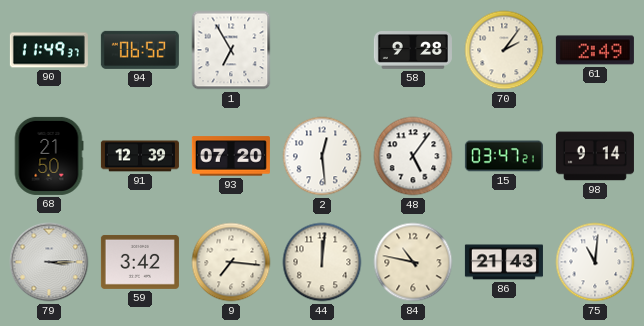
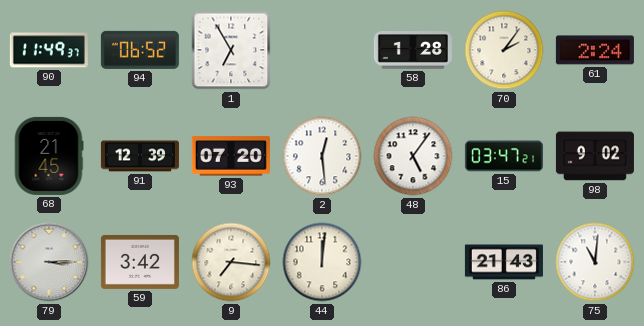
58: 9:28 -> 1:28
61: 2:49 -> 2:24
68: 21:50 -> 21:45
98: 9:14 -> 9:02
84: 10:47 -> none
